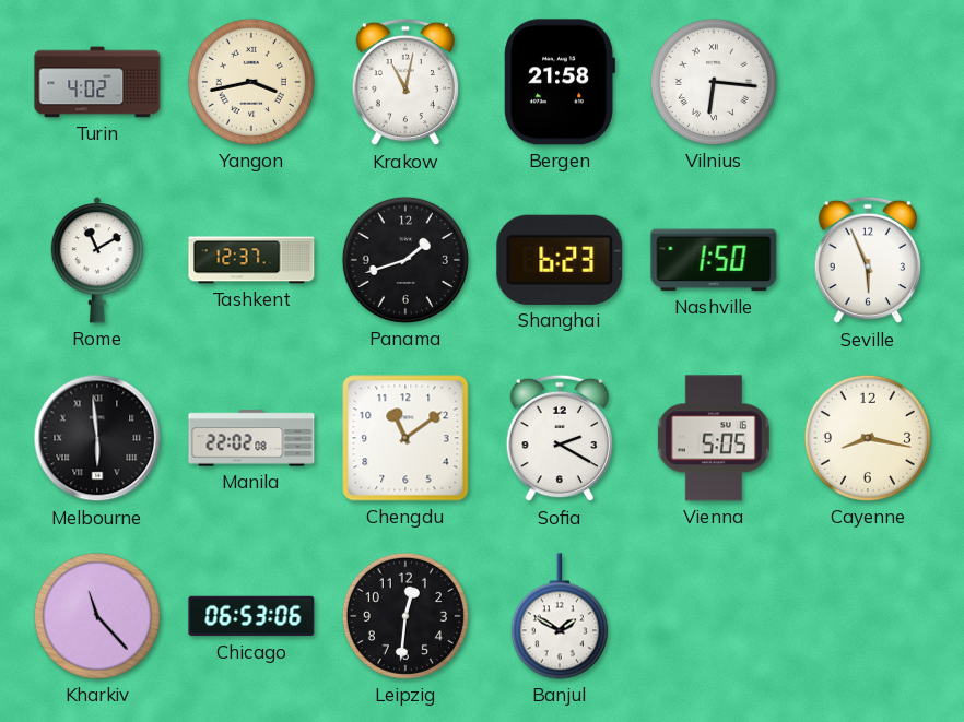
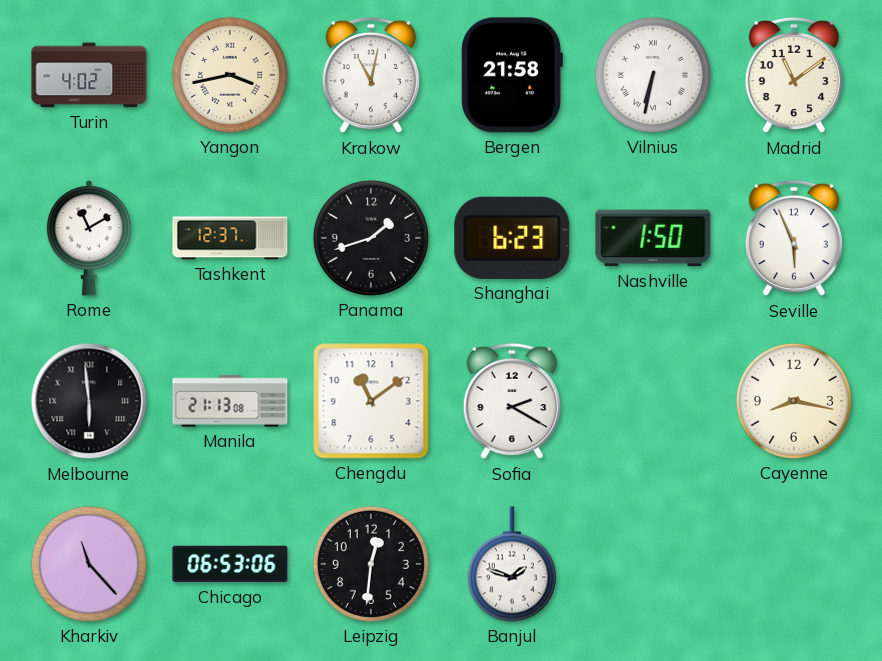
Vilnius: 6:16 -> 6:32
Madrid: none -> 11:09
Manila: 22:02 -> 21:13
Vienna: 5:05 -> none
Banjul: 1:50 -> 1:48
